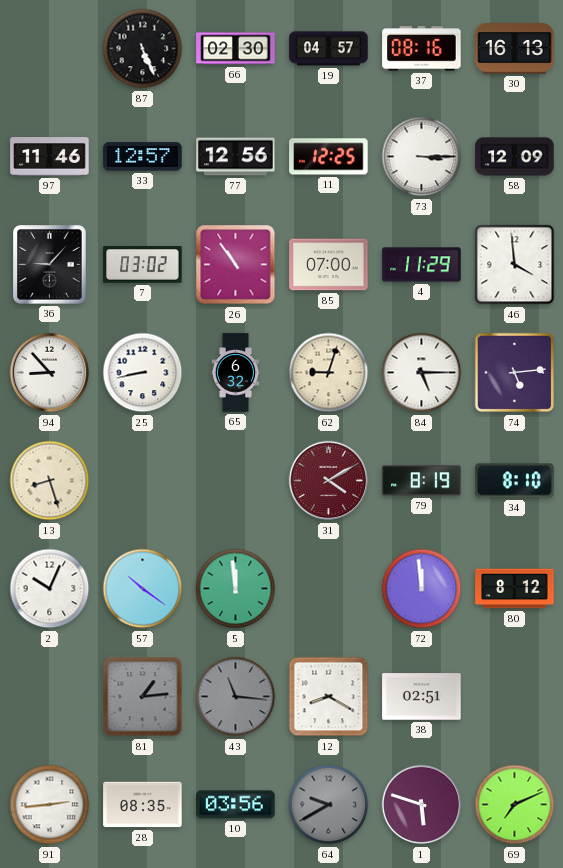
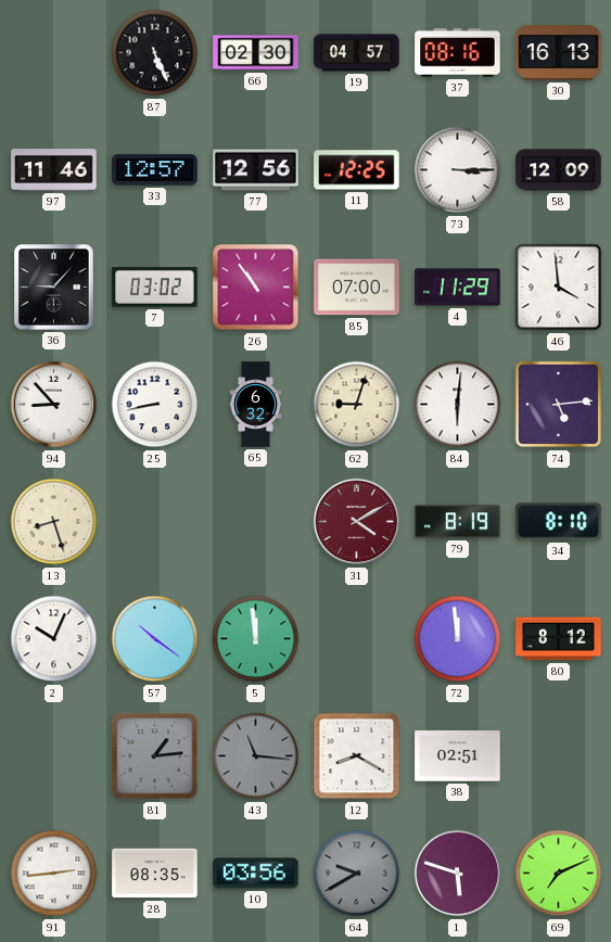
84: 5:15 -> 6:01
